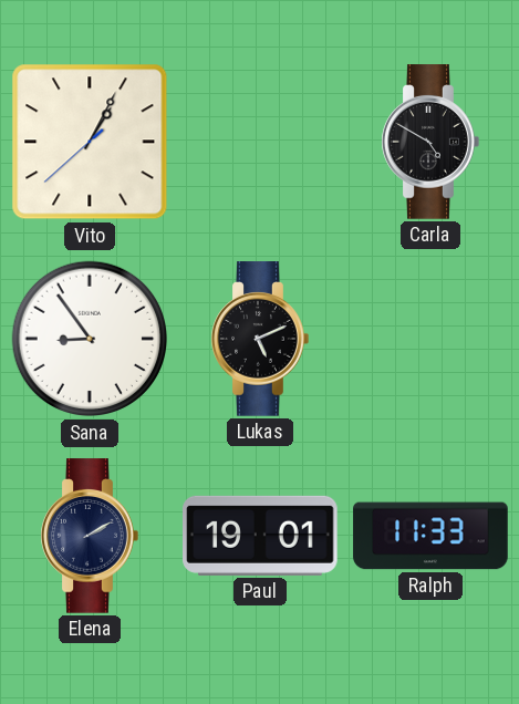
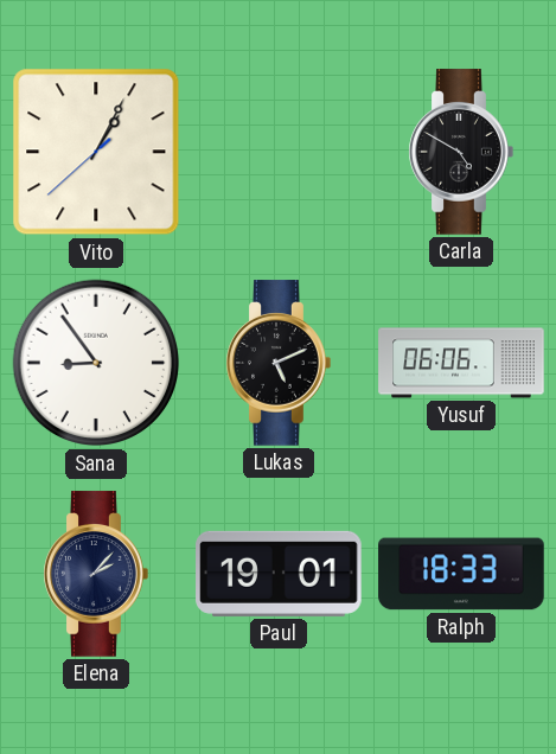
Yusuf: none -> 06:06
Elena: 2:10 -> 2:07
Ralph: 11:33 -> 18:33
